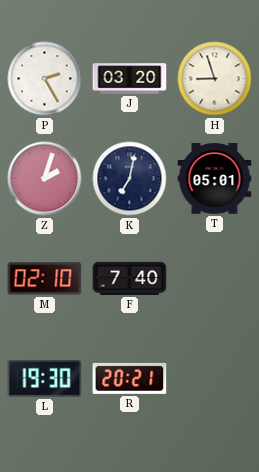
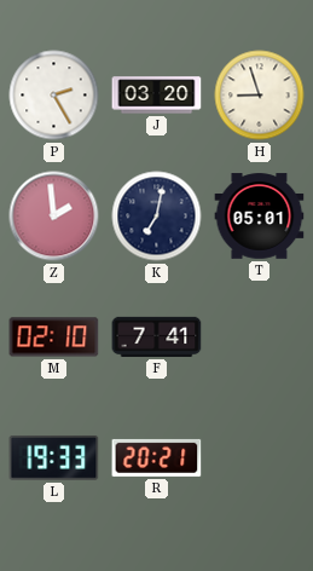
Z: 2:03 -> 1:59
F: 7:40 -> 7:41
L: 19:30 -> 19:33
